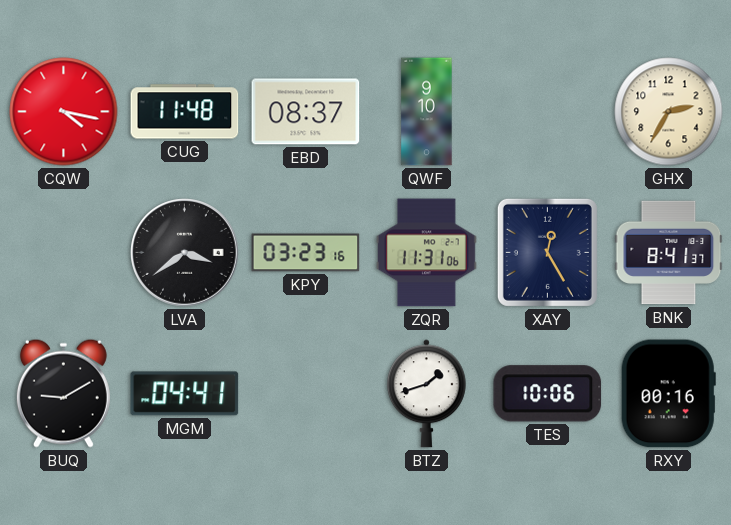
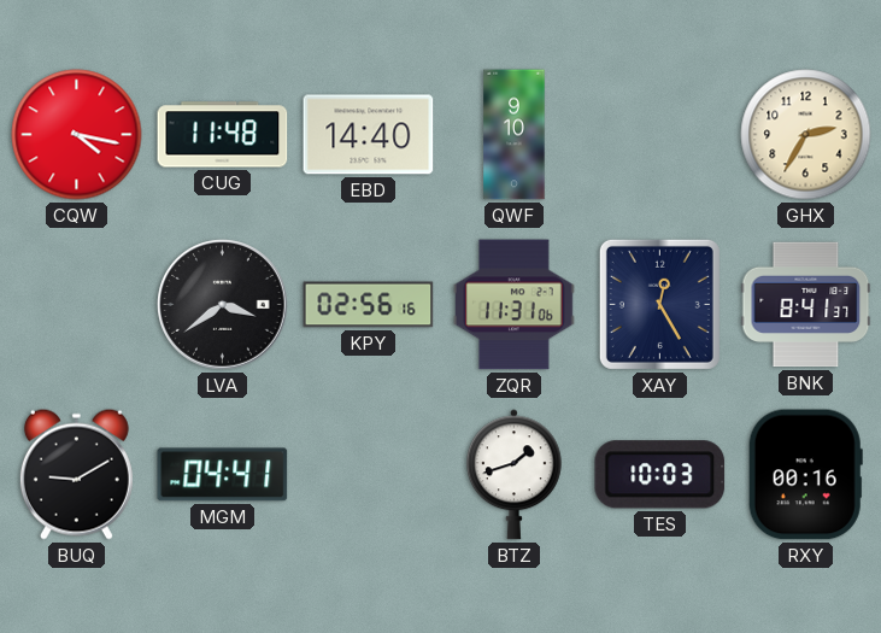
EBD: 08:37 -> 14:40
KPY: 03:23 -> 02:56
TES: 10:06 -> 10:03
